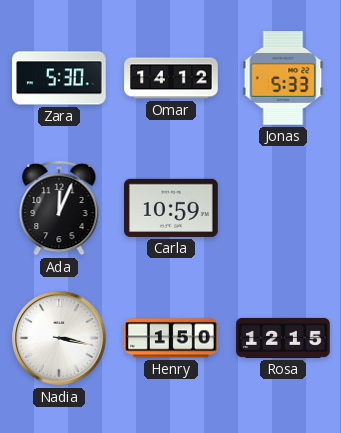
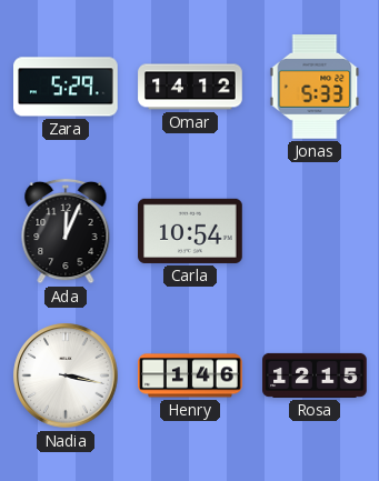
Zara: 5:30 -> 5:29
Carla: 10:59 -> 10:54
Henry: 1:50 -> 1:46
